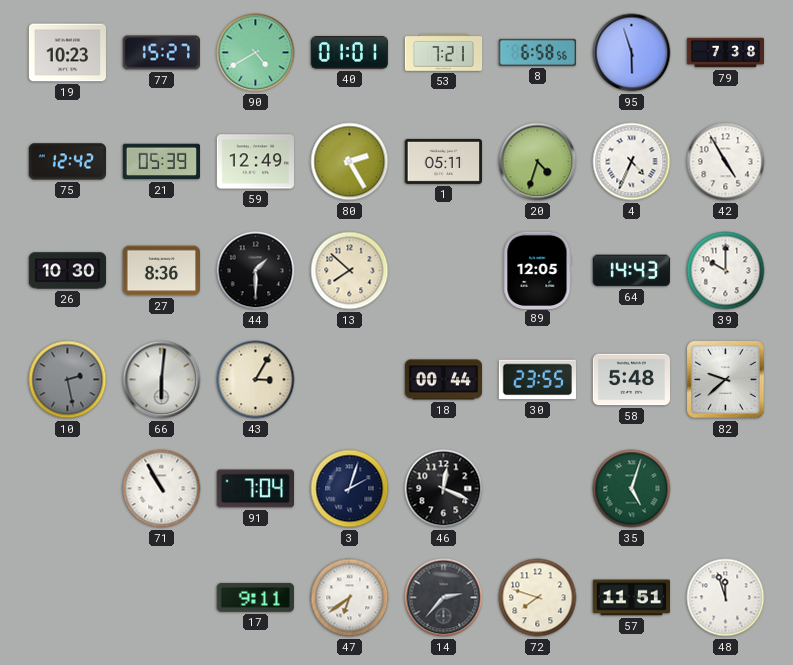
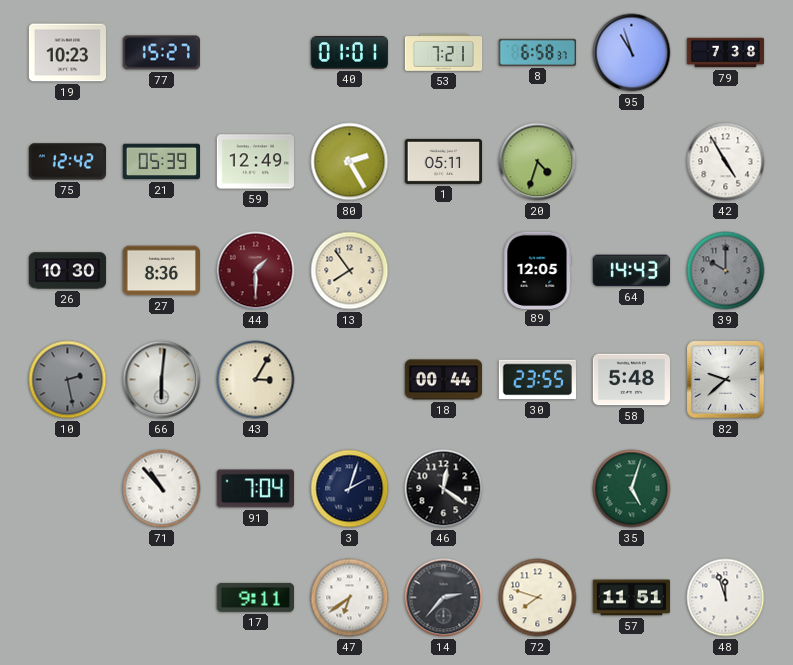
90: 4:40 -> none
8: 6:58:56 -> 6:58:37
95: 5:57 -> 10:57
4: 4:34 -> none
44 dial: black -> burgundy
13: 7:52 -> 7:54
39 dial: white -> grey
71: 10:55 -> 10:53
46: 12:19 -> 12:21
